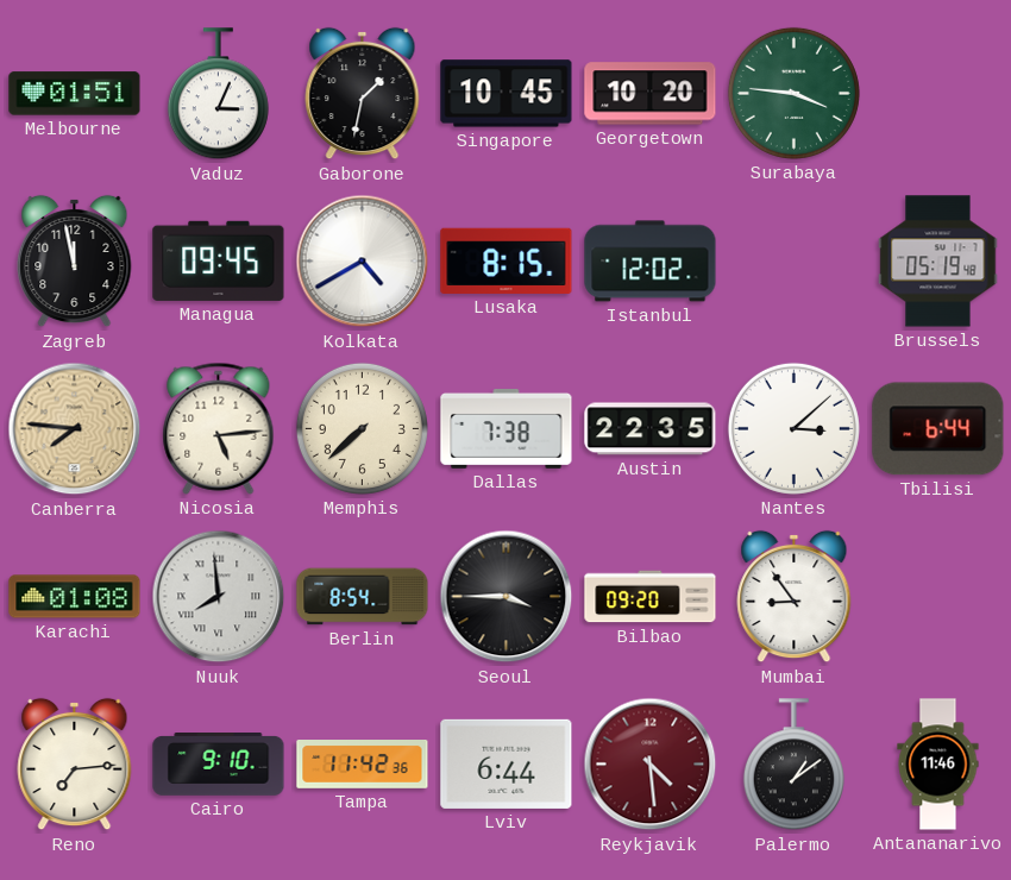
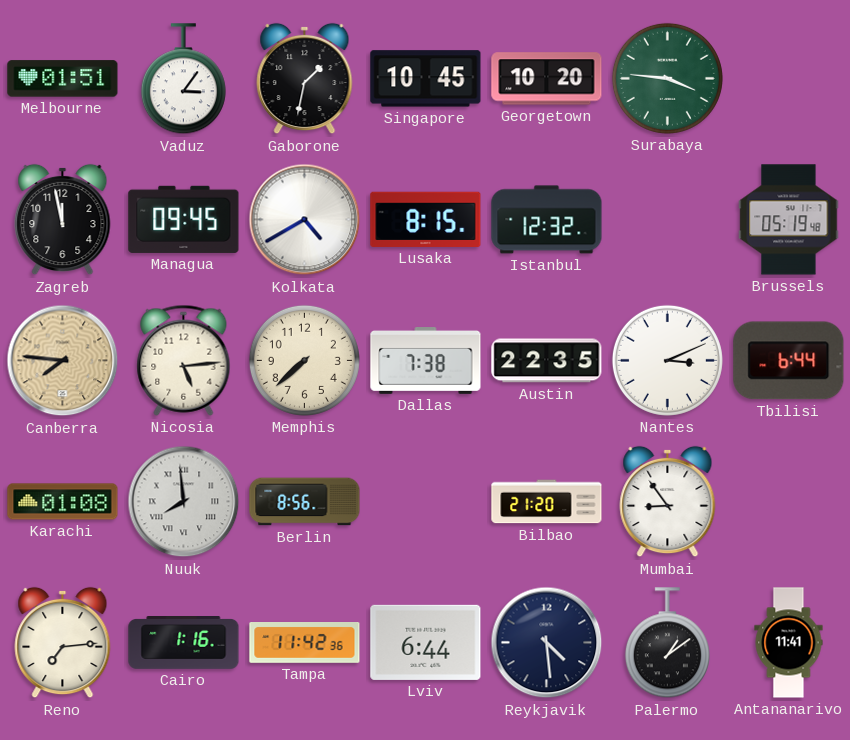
Vaduz: 3:04 -> 3:06
Istanbul: 12:02 -> 12:32
Nantes: 3:08 -> 3:11
Berlin: 8:54 -> 8:56
Seoul: 3:45 -> none
Bilbao: 09:20 -> 21:20
Cairo: 9:10 -> 1:16
Reykjavik dial: burgundy -> navy
Antananarivo: 11:46 -> 11:41
